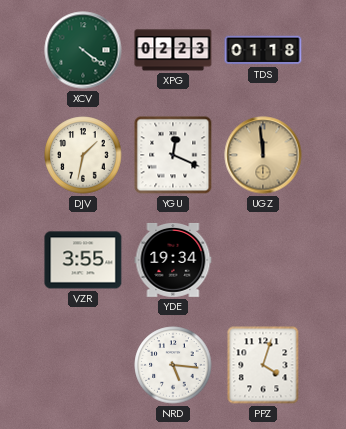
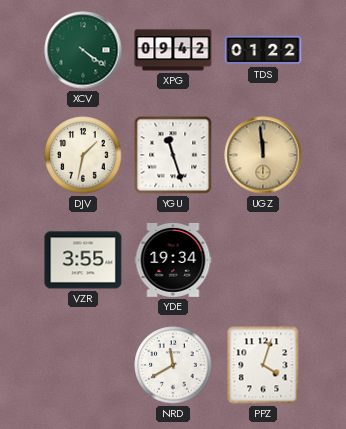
XPG: 02:23 -> 09:42
TDS: 01:18 -> 01:22
YGU: 12:19 -> 11:27
NRD: 5:16 -> 11:40
